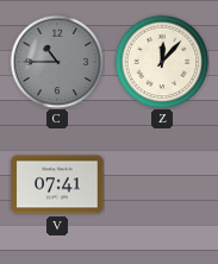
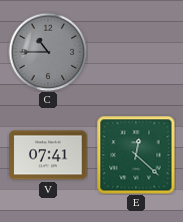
Z: 12:07 -> none
E: none -> 12:22
